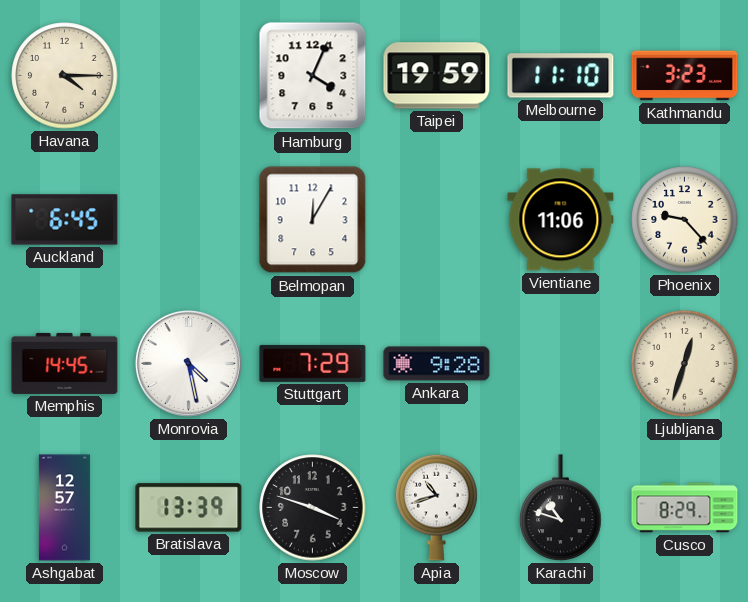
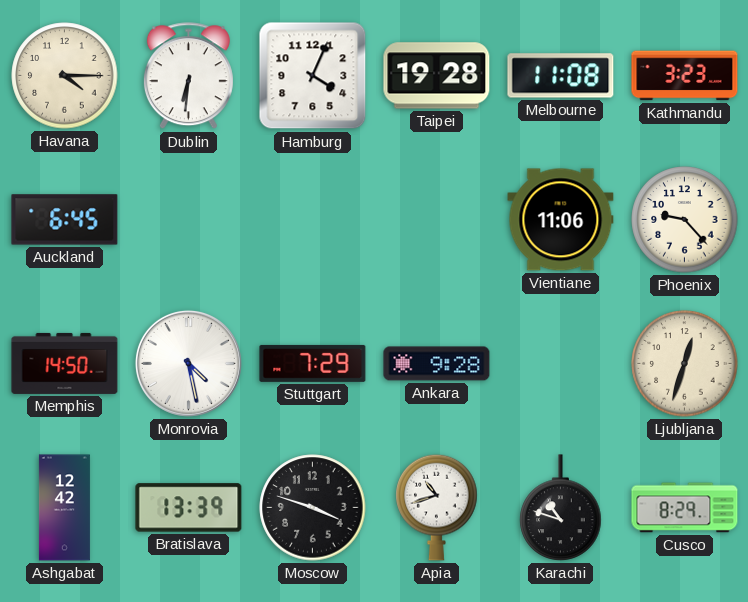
Dublin: none -> 6:31
Taipei: 19:59 -> 19:28
Melbourne: 11:10 -> 11:08
Belmopan: 12:05 -> none
Memphis: 14:45 -> 14:50
Ashgabat: 12:57 -> 12:42
